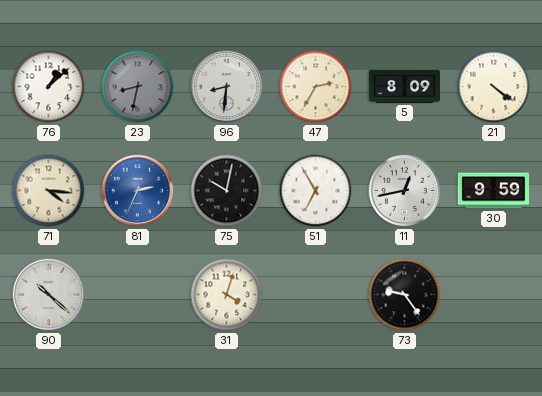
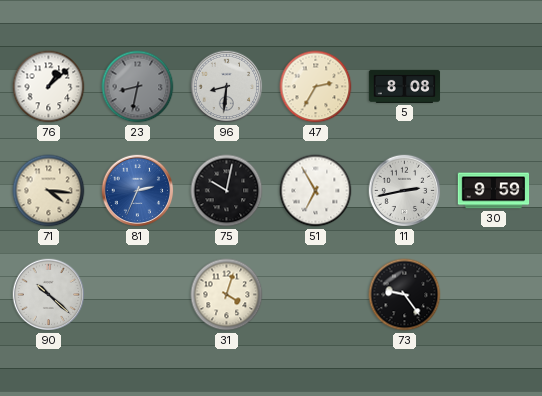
5: 8:09 -> 8:08
21: 4:21 -> none
11: 12:43 -> 2:43
